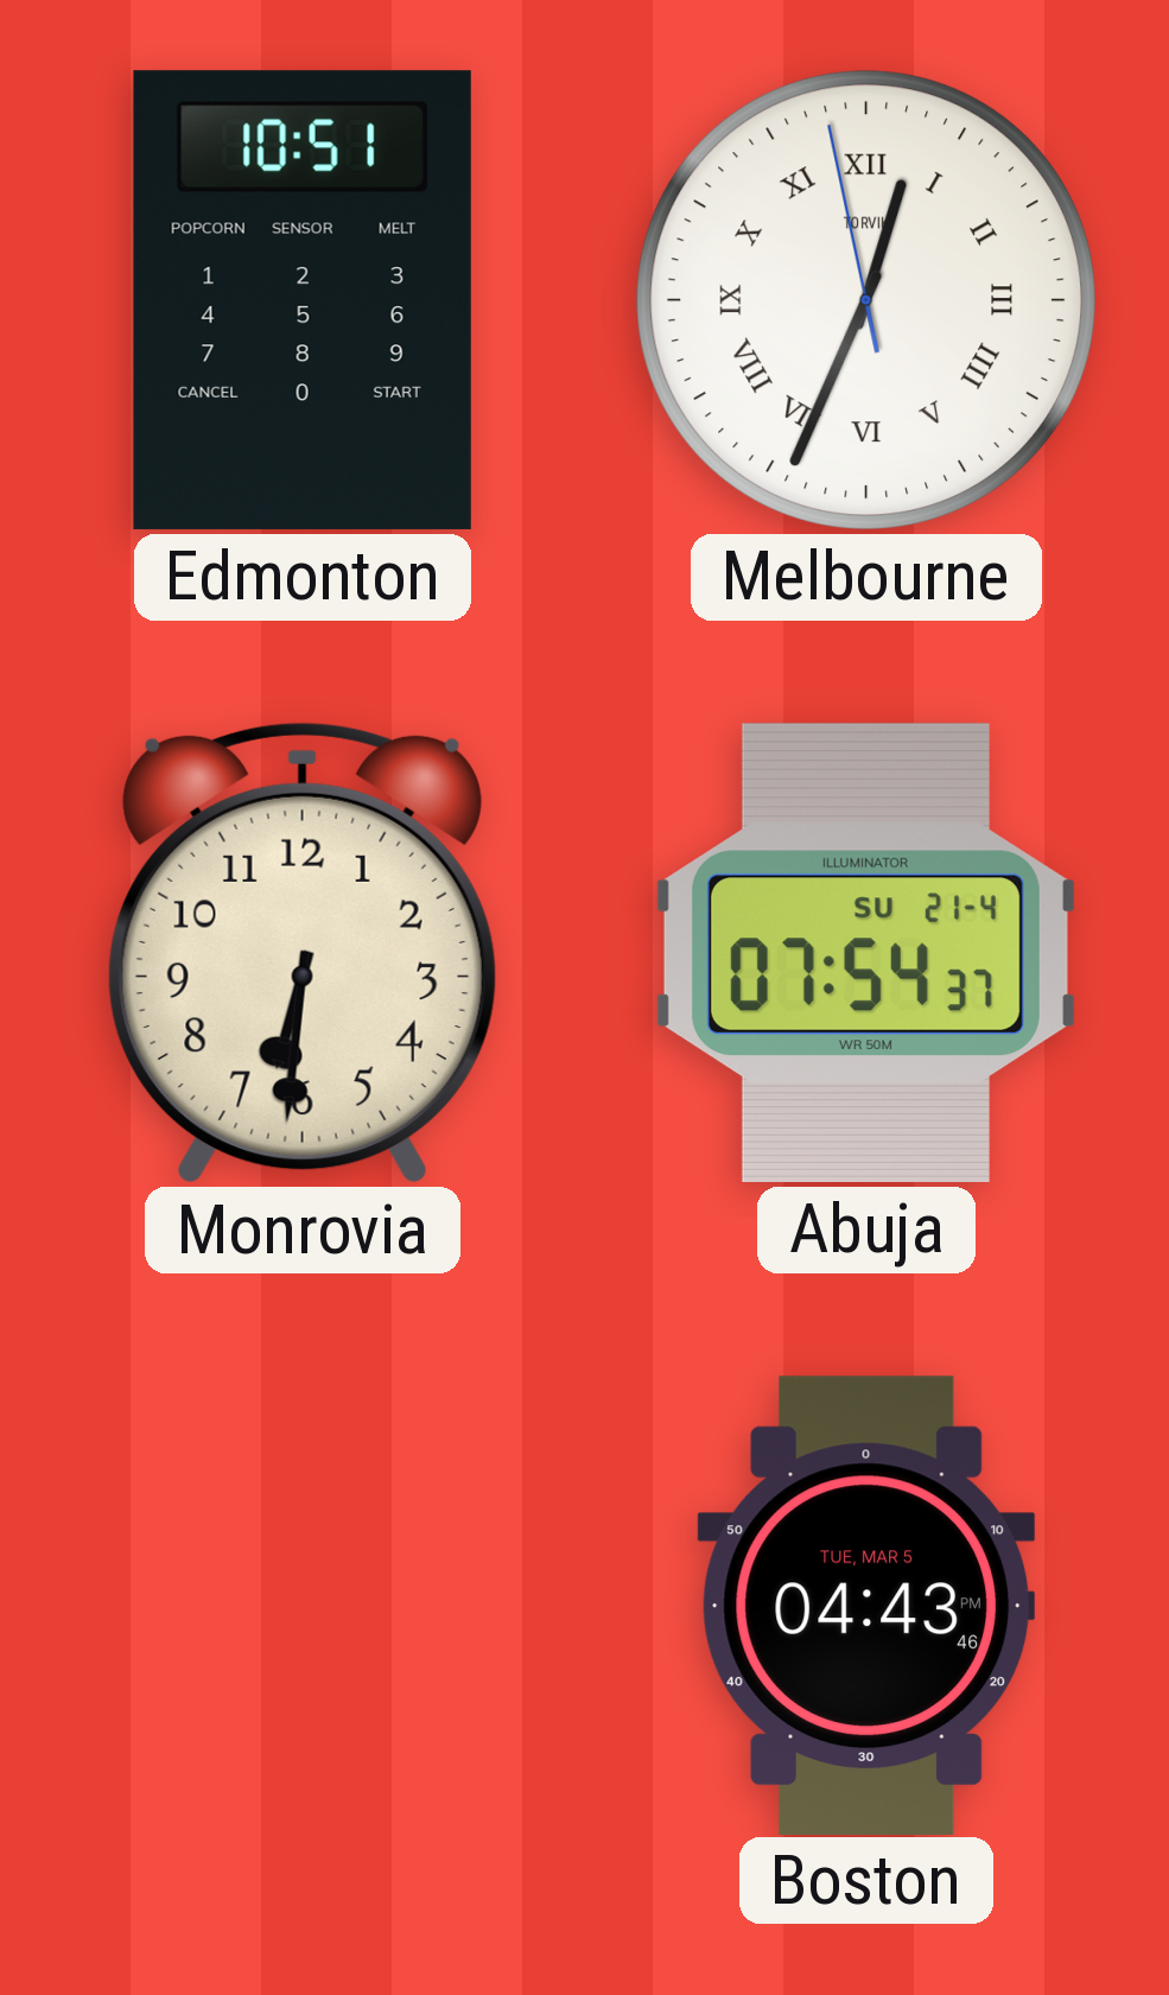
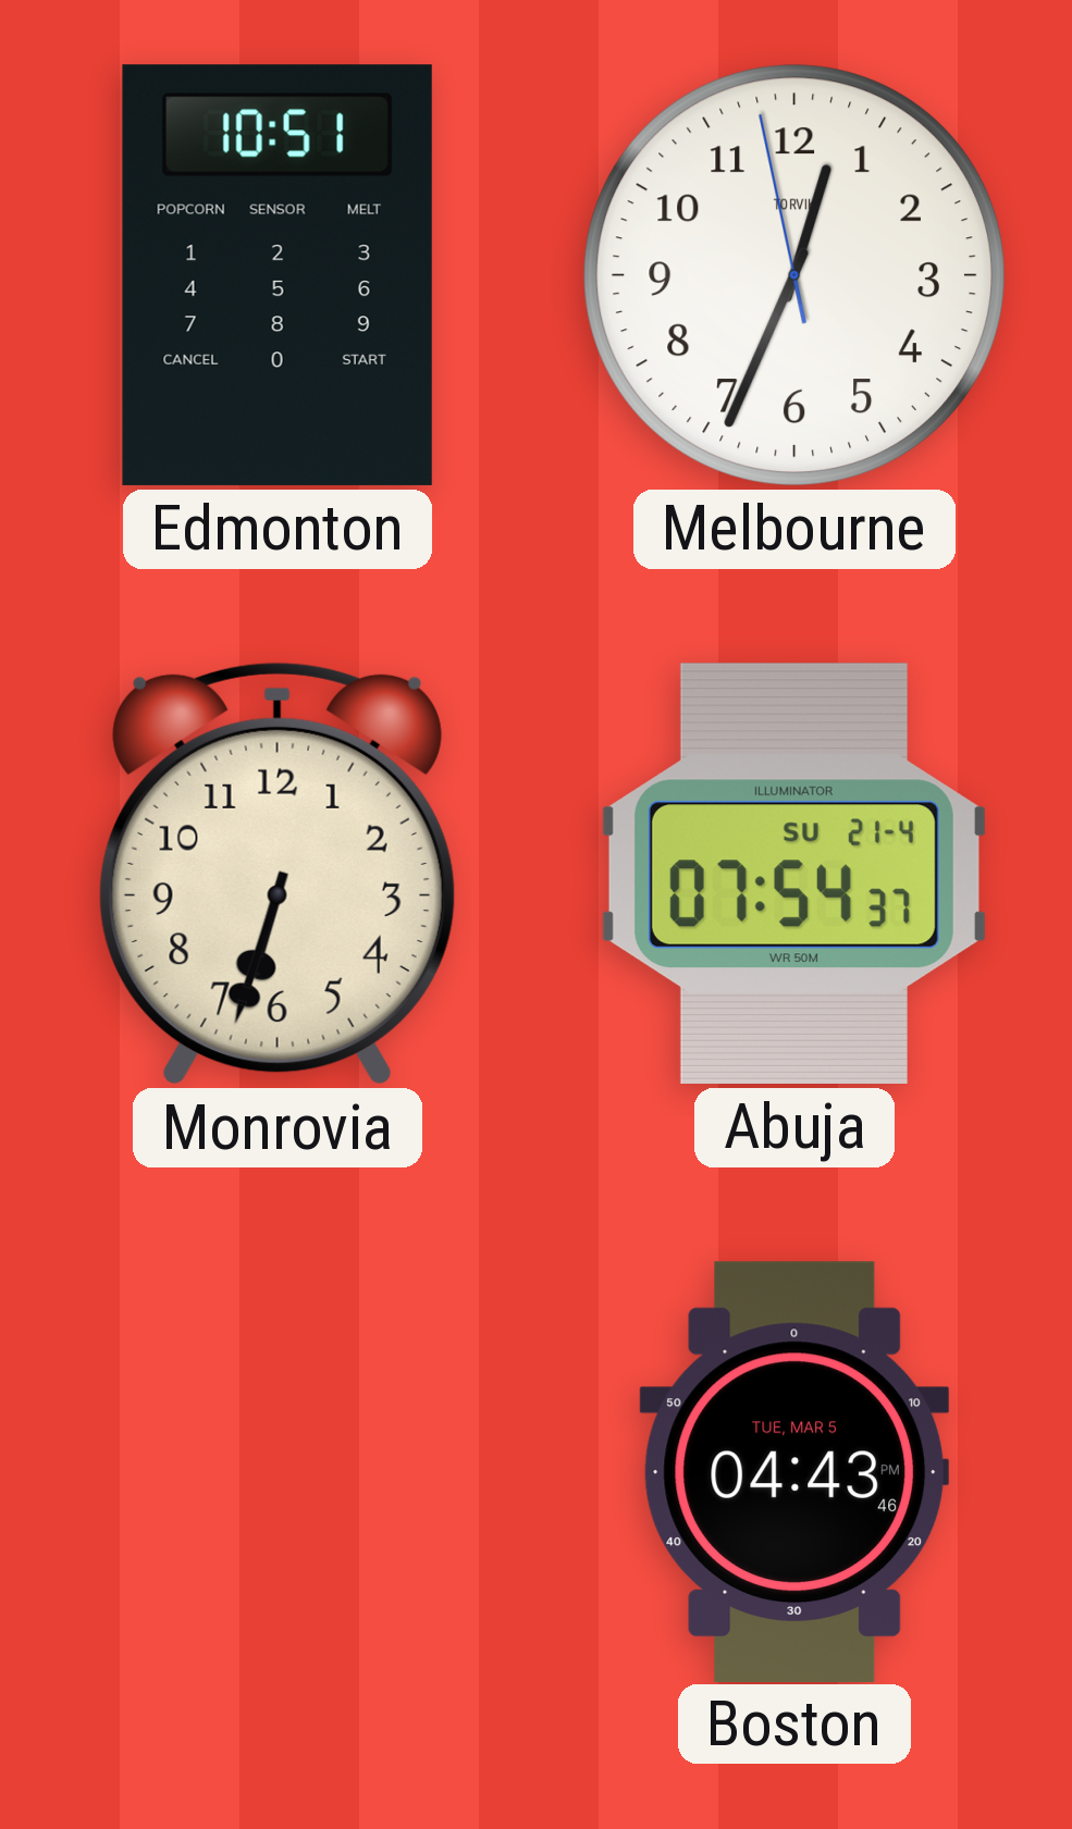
Melbourne numerals: Roman -> Arabic
Monrovia: 6:31 -> 6:33
